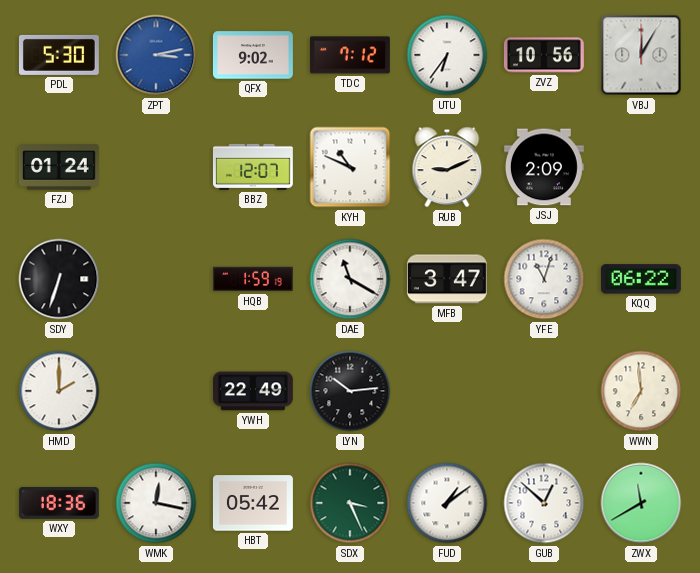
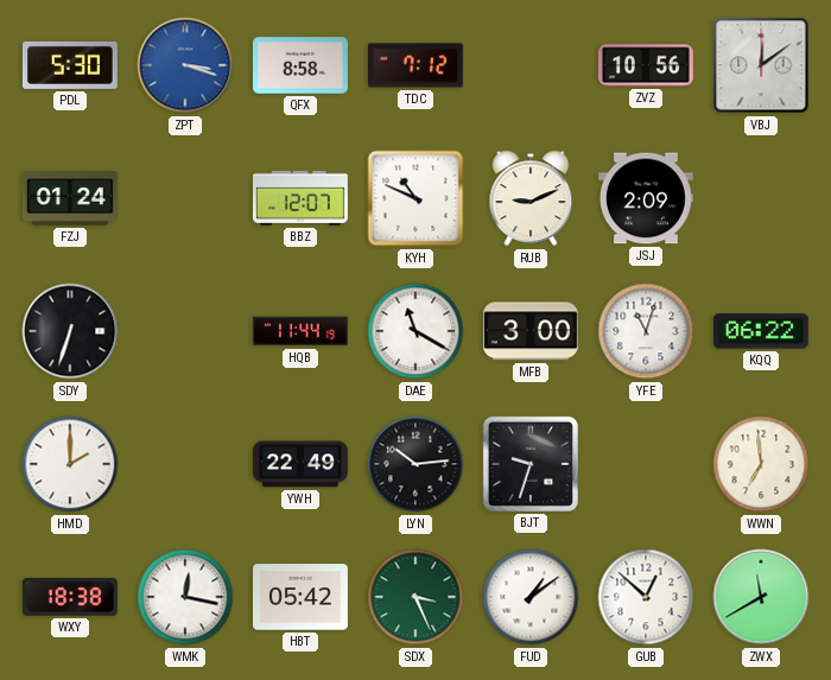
ZPT: 3:13 -> 3:18
QFX: 9:02 -> 8:58
UTU: 6:36 -> none
VBJ: 12:05 -> 12:09
HQB: 1:59 -> 11:44
MFB: 3:47 -> 3:00
BJT: none -> 9:33
WXY: 18:36 -> 18:38
